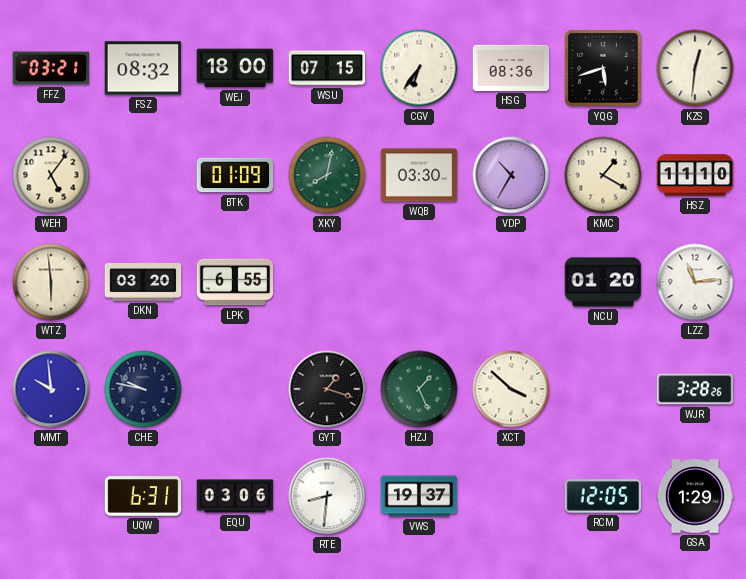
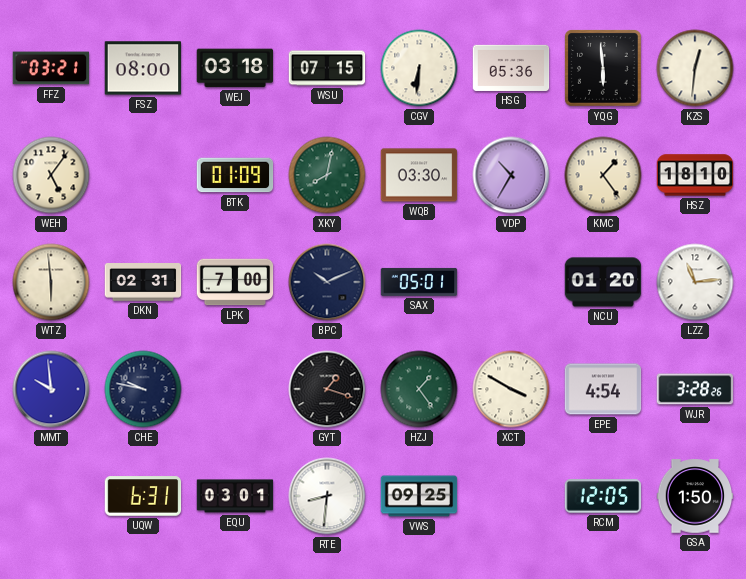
FSZ: 08:32 -> 08:00
WEJ: 18:00 -> 03:18
CGV: 6:36 -> 6:31
HSG: 08:36 -> 05:36
YQG: 5:42 -> 5:59
KMC: 1:20 -> 1:24
HSZ: 11:10 -> 18:10
DKN: 03:20 -> 02:31
LPK: 6:55 -> 7:00
BPC: none -> 10:11
SAX: none -> 05:01
HZJ: 1:26 -> 1:24
XCT: 3:52 -> 3:50
EPE: none -> 4:54
EQU: 03:06 -> 03:01
VWS: 19:37 -> 09:25
GSA: 1:29 -> 1:50
